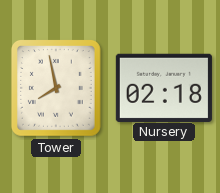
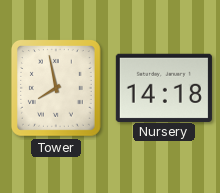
Nursery: 02:18 -> 14:18
